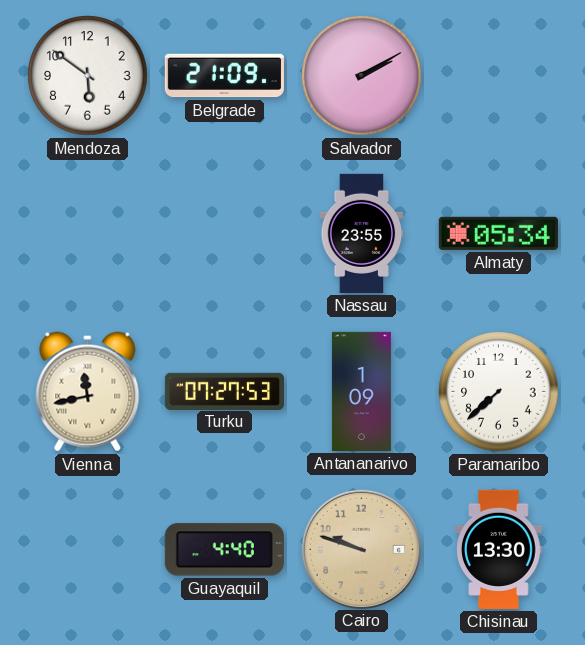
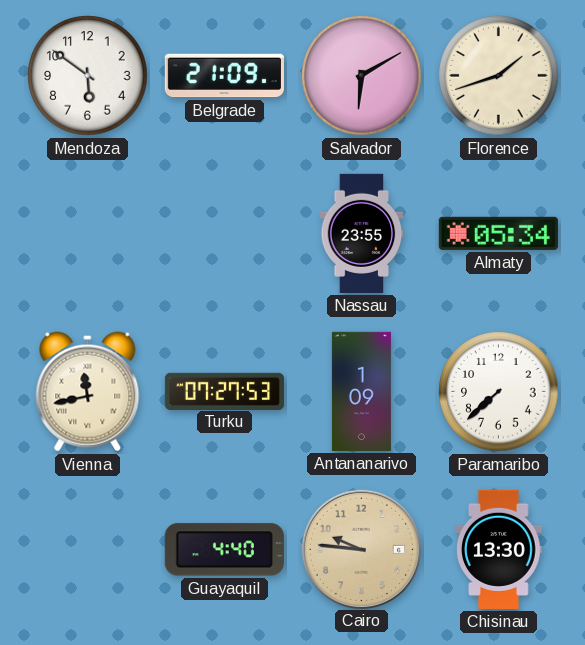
Salvador: 2:10 -> 6:10
Florence: none -> 1:42
Cairo: 9:48 -> 9:46
